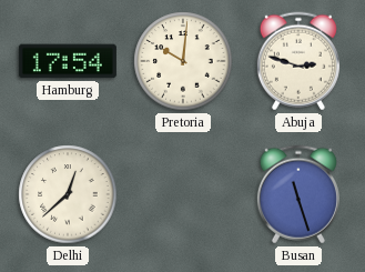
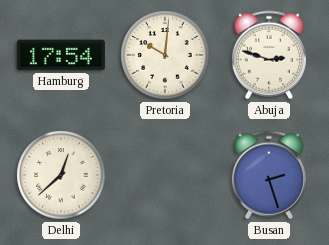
Busan: 11:27 -> 2:27
